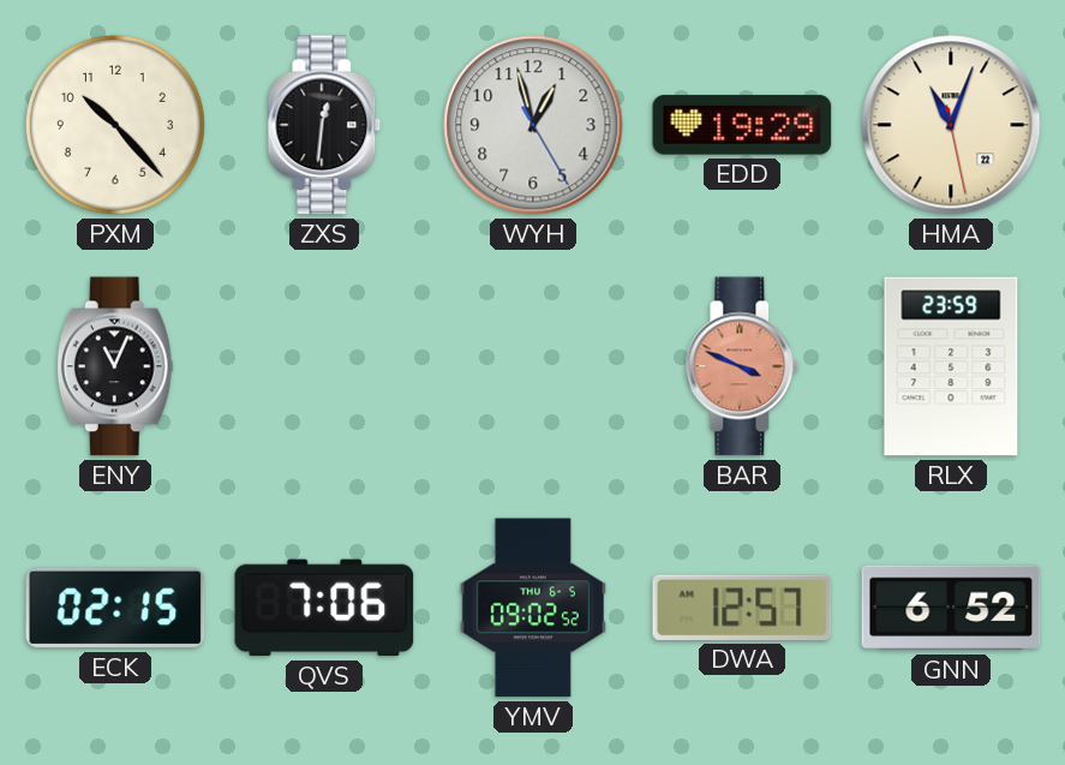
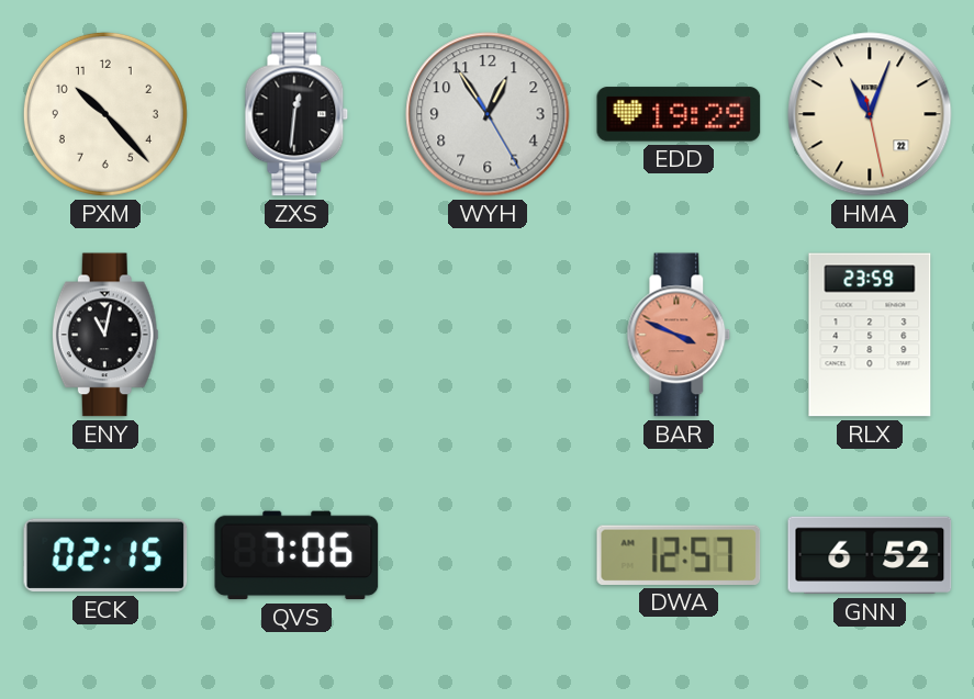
WYH: 12:57 -> 12:54
ENY: 11:04 -> 11:02
YMV: 09:02 -> none
